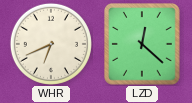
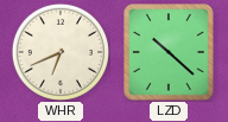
LZD: 12:22 -> 10:22
